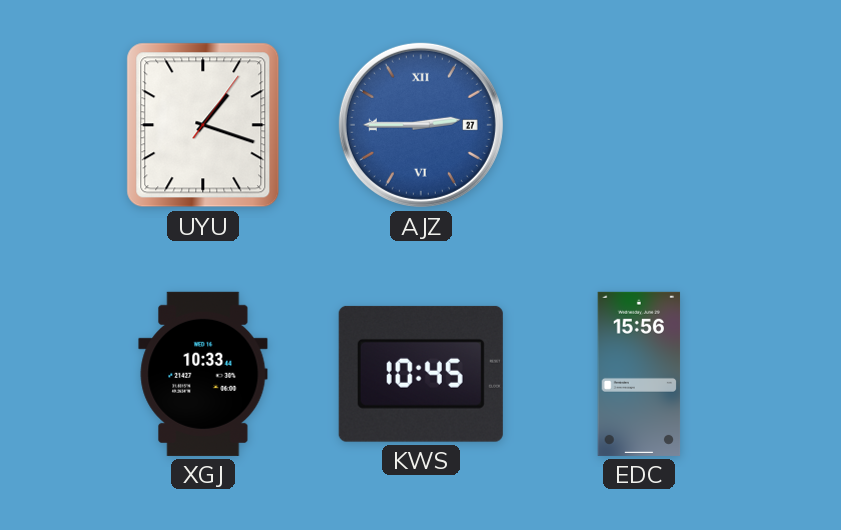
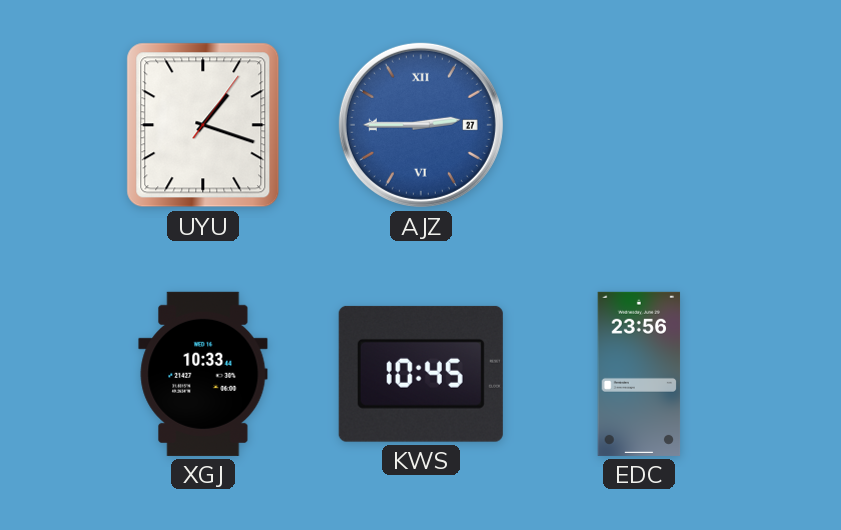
EDC: 15:56 -> 23:56
